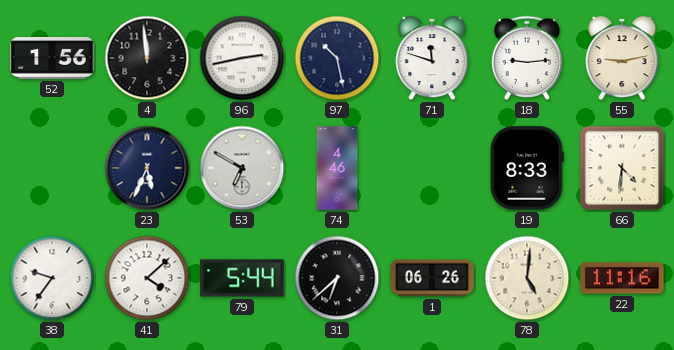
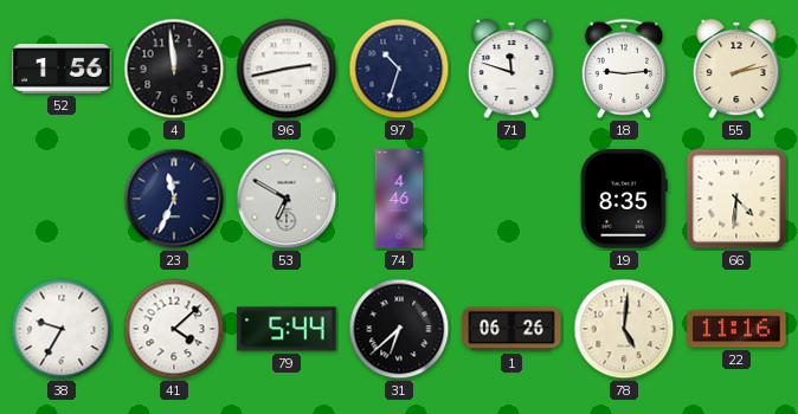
97: 10:28 -> 10:33
55: 9:13 -> 2:13
23: 5:34 -> 11:34
19: 8:33 -> 8:35
38: 9:36 -> 9:35
